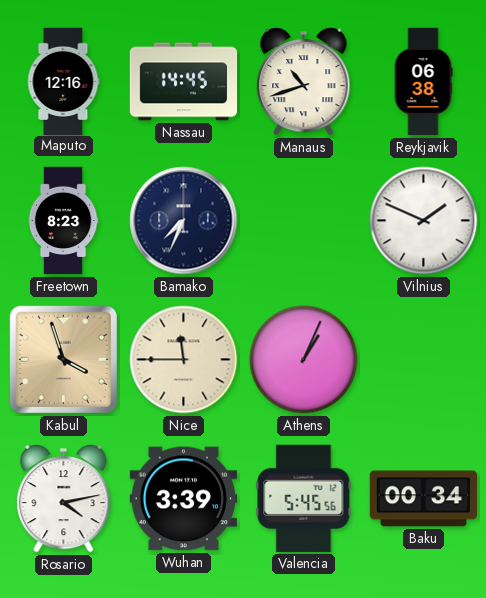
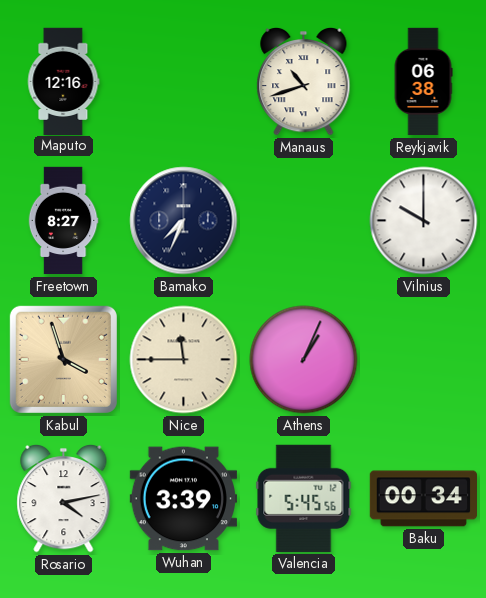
Nassau: 14:45 -> none
Freetown: 8:23 -> 8:27
Vilnius: 1:49 -> 10:00
